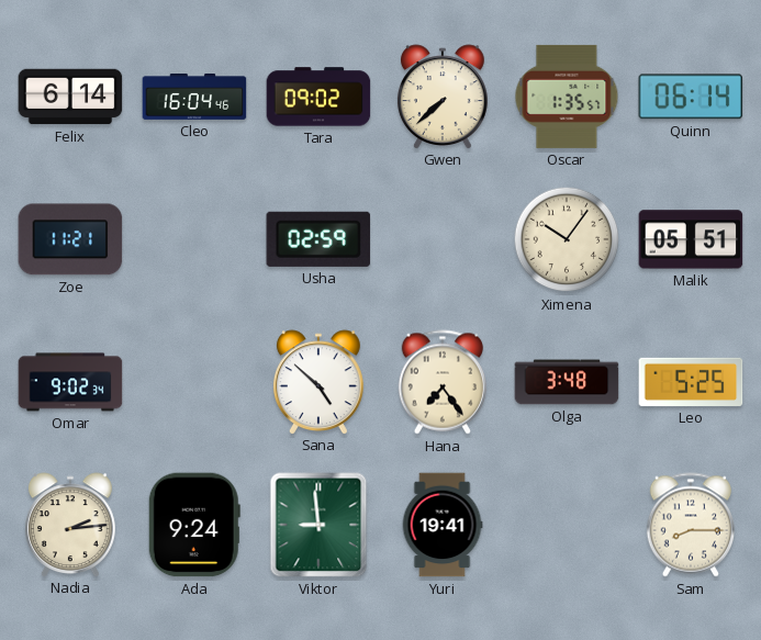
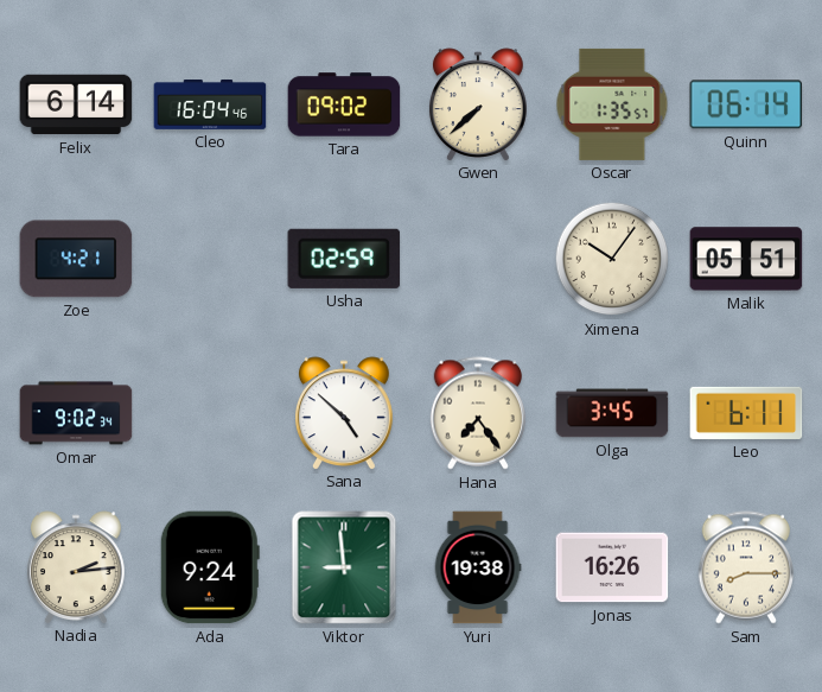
Zoe: 11:21 -> 4:21
Olga: 3:48 -> 3:45
Leo: 5:25 -> 6:11
Yuri: 19:41 -> 19:38
Jonas: none -> 16:26
